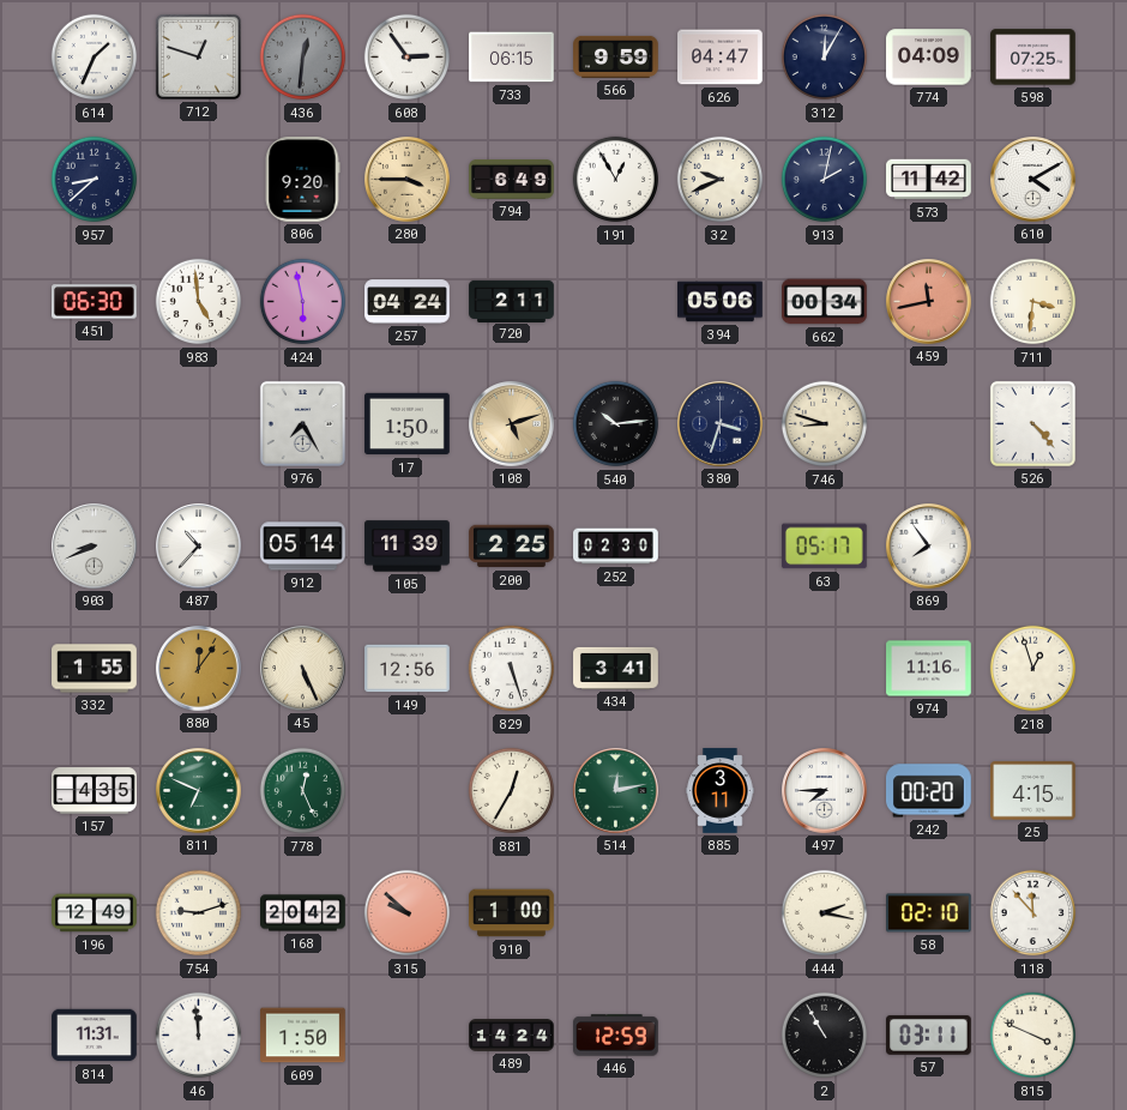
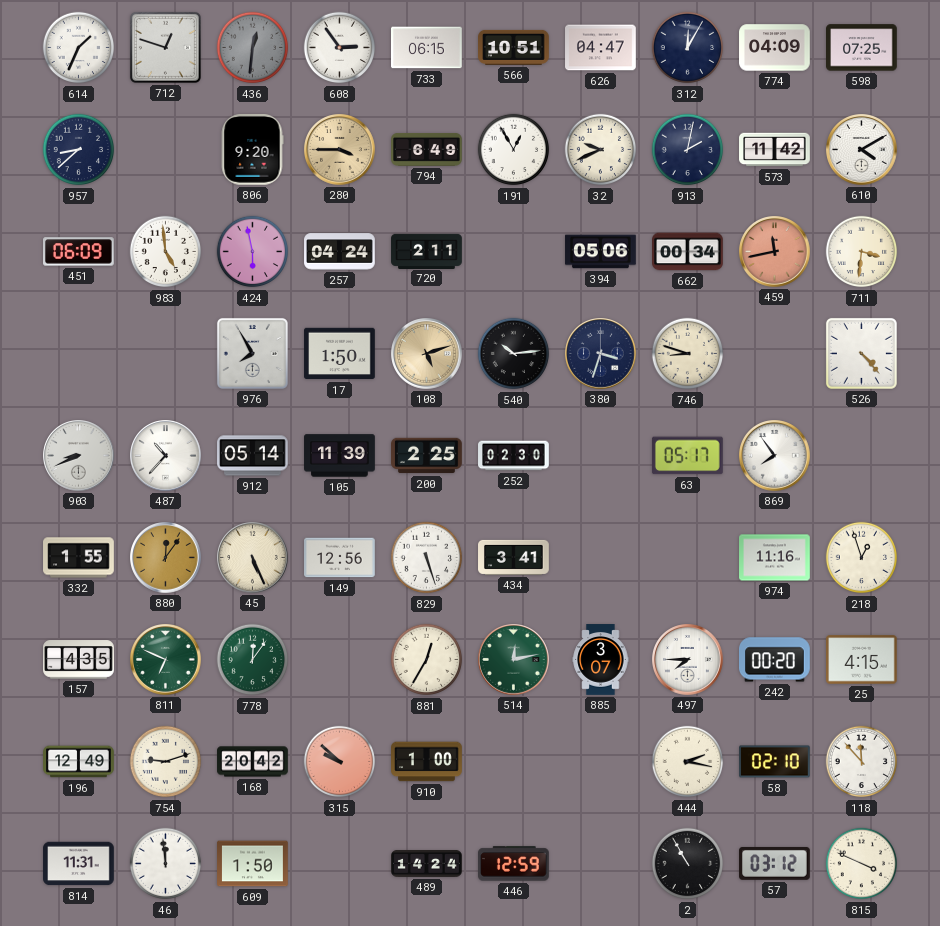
566: 9:59 -> 10:51
451: 06:30 -> 06:09
976: 7:25 -> 7:55
778: 12:26 -> 12:06
885: 3:11 -> 3:07
57: 03:11 -> 03:12
